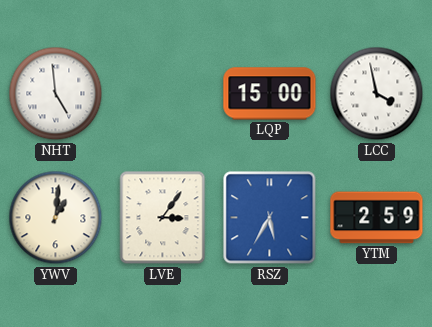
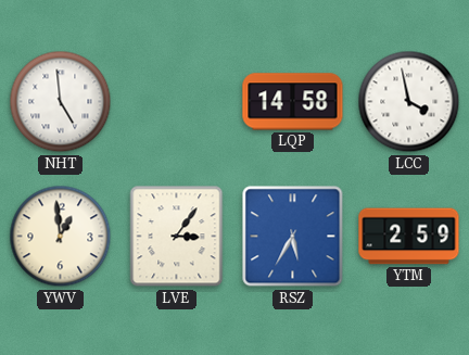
LQP: 15:00 -> 14:58
YWV: 1:01 -> 12:59
